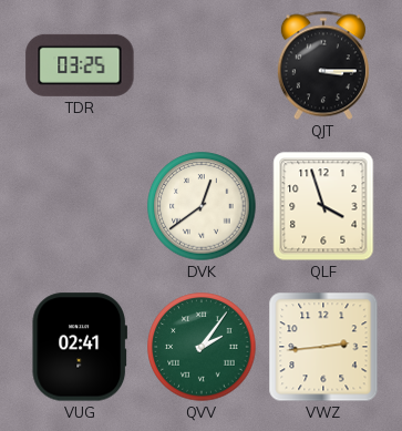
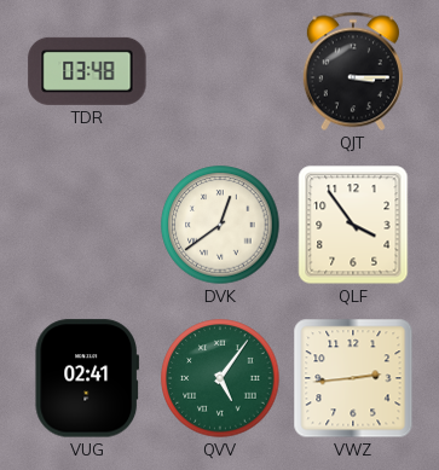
TDR: 03:25 -> 03:48
QLF: 3:57 -> 3:54
QVV: 2:06 -> 5:06
